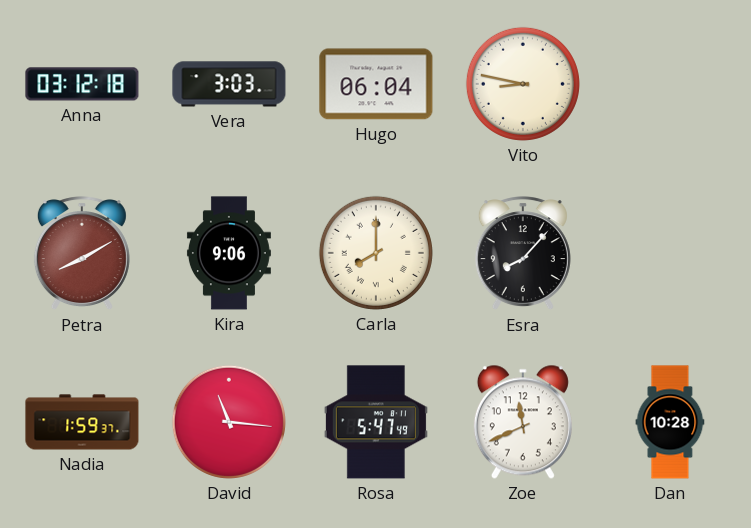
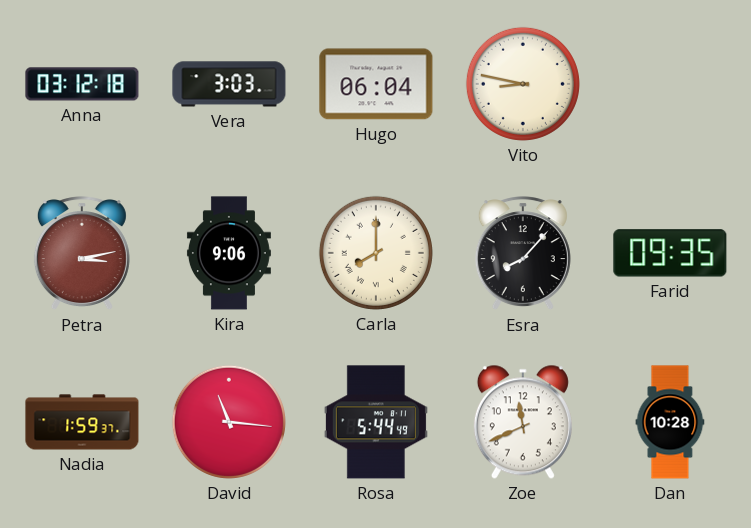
Petra: 8:10 -> 3:13
Farid: none -> 09:35
Rosa: 5:47 -> 5:44
